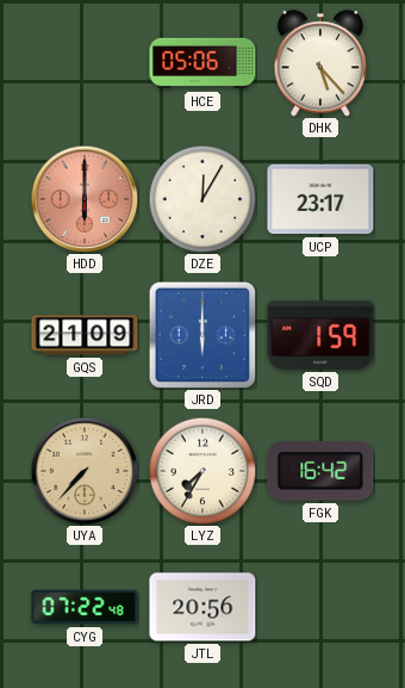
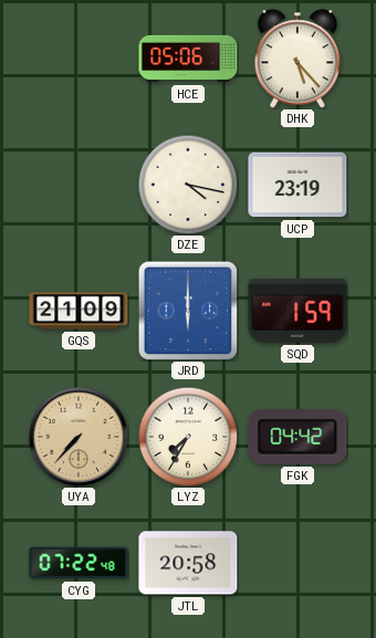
HDD: 6:00 -> none
DZE: 12:05 -> 4:17
UCP: 23:17 -> 23:19
FGK: 16:42 -> 04:42
JTL: 20:56 -> 20:58
